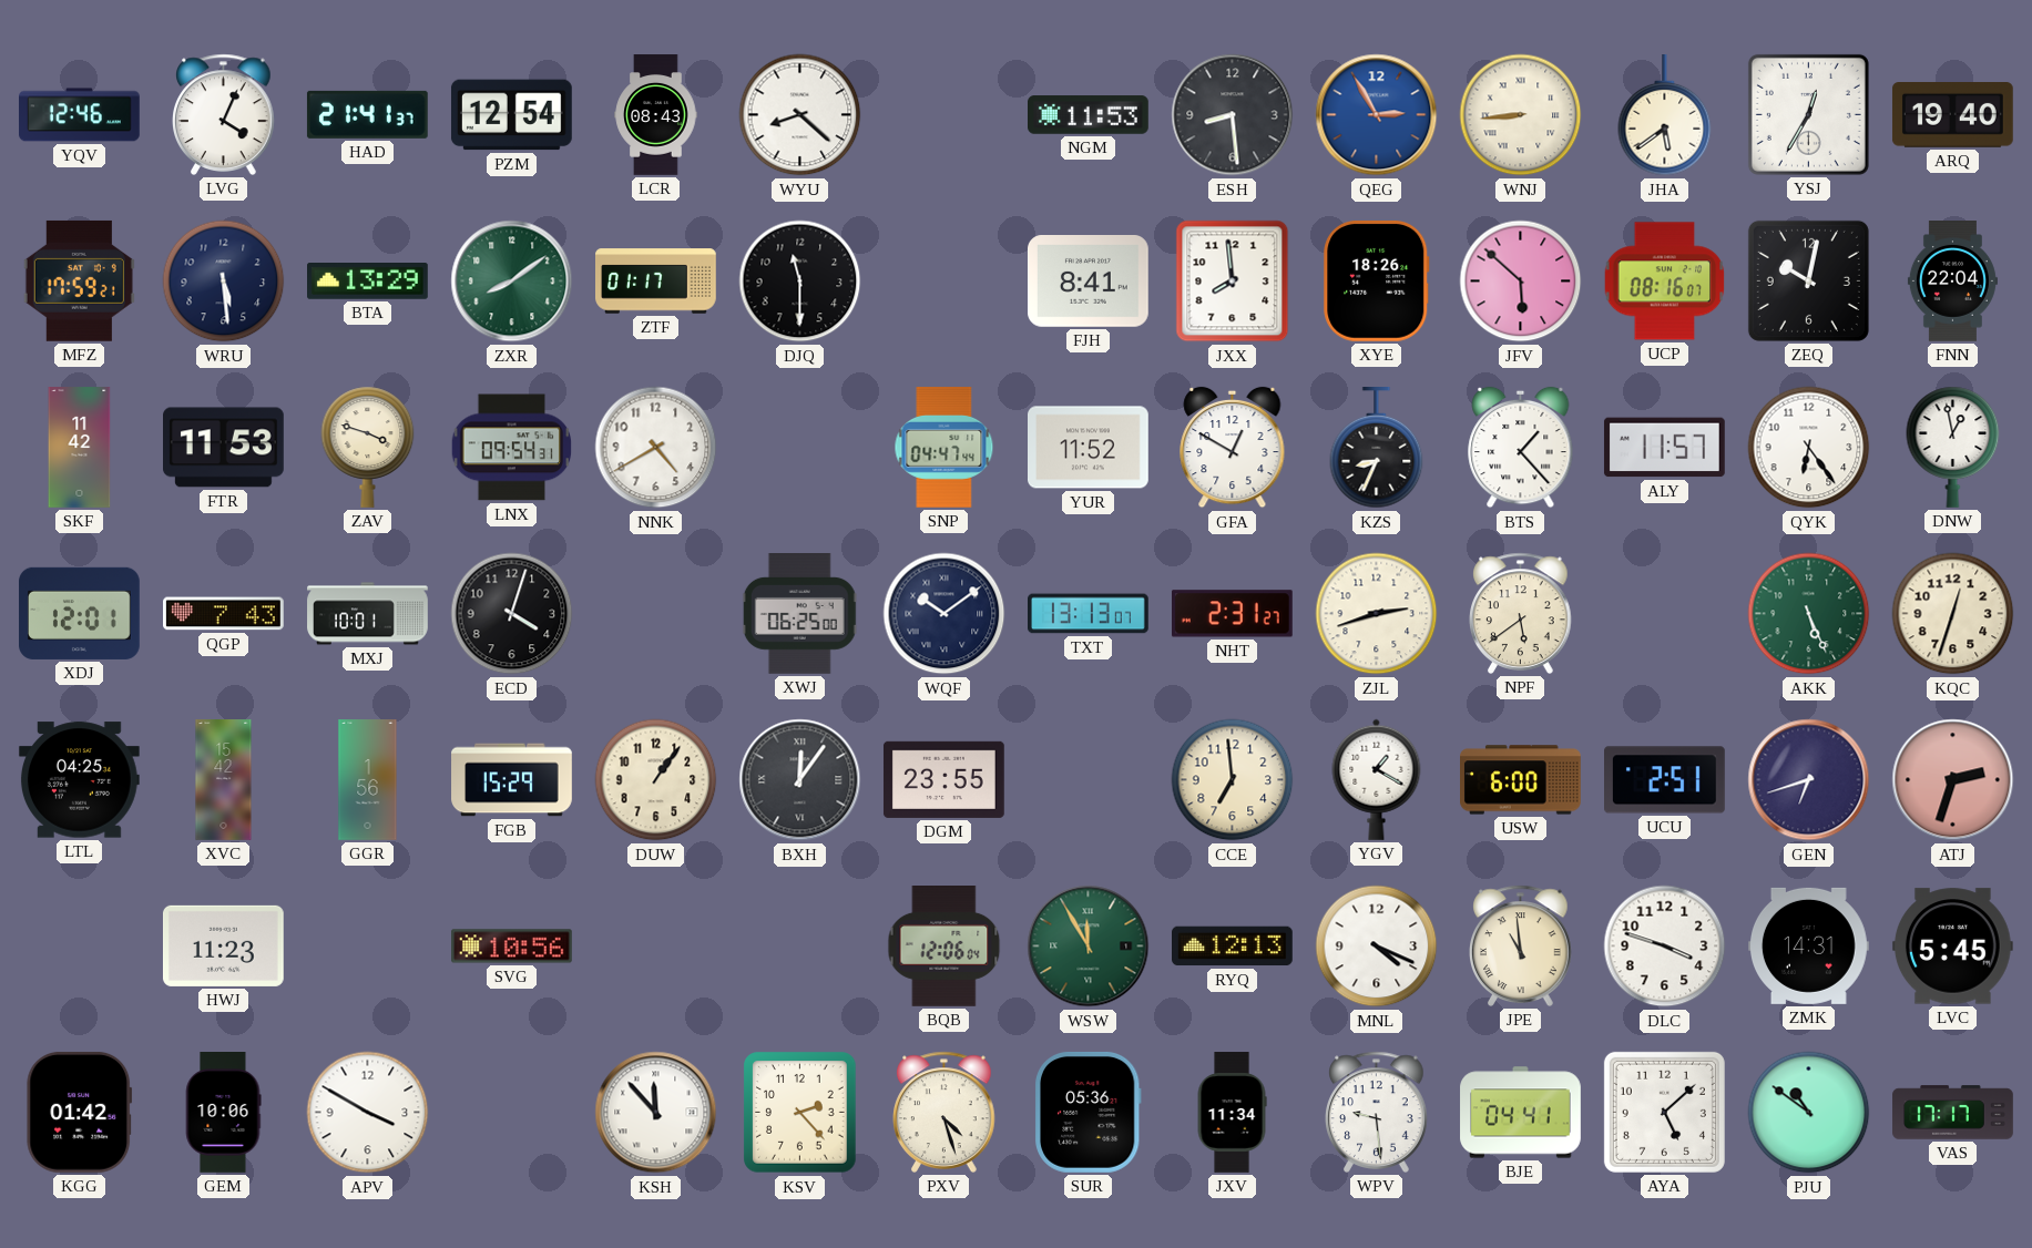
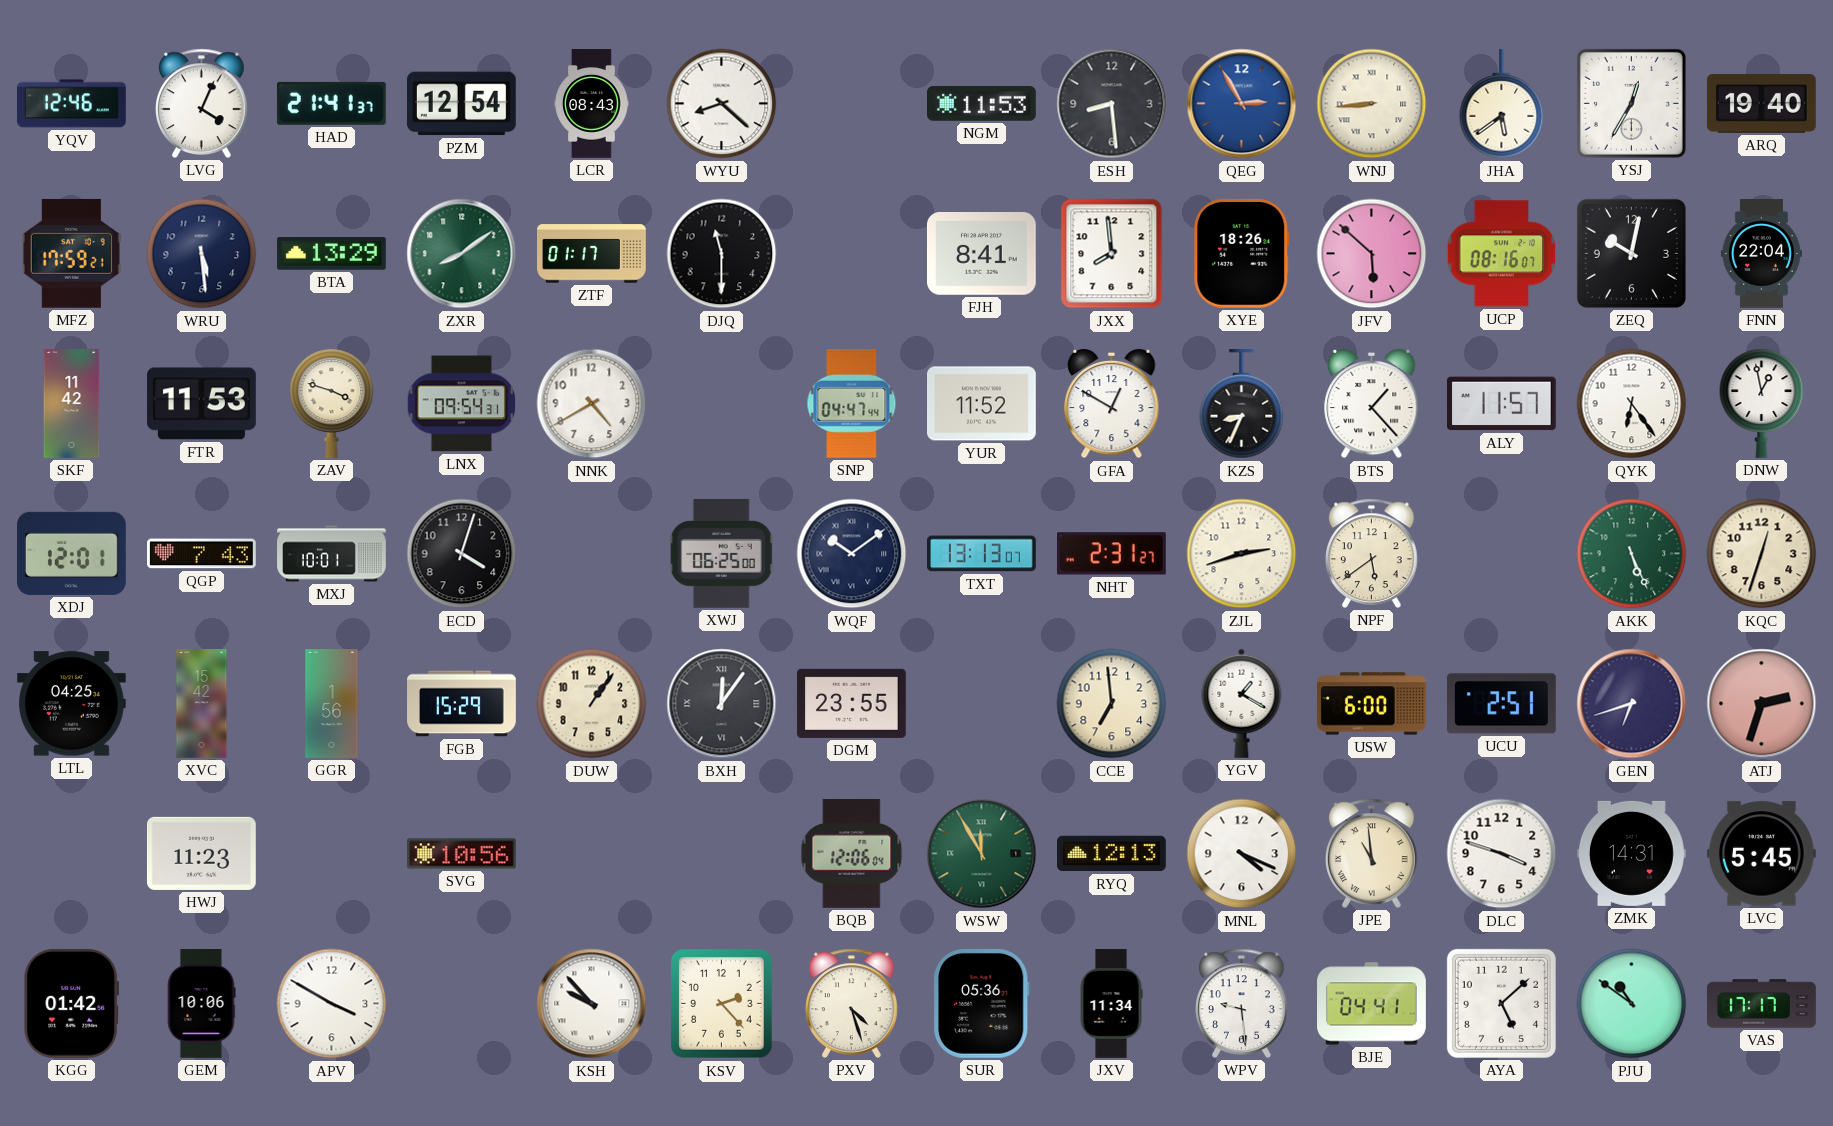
KSH: 11:53 -> 9:53
